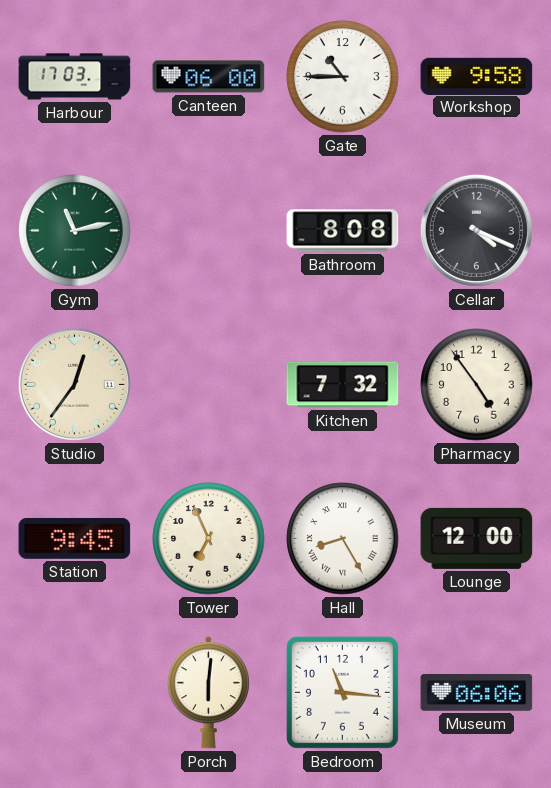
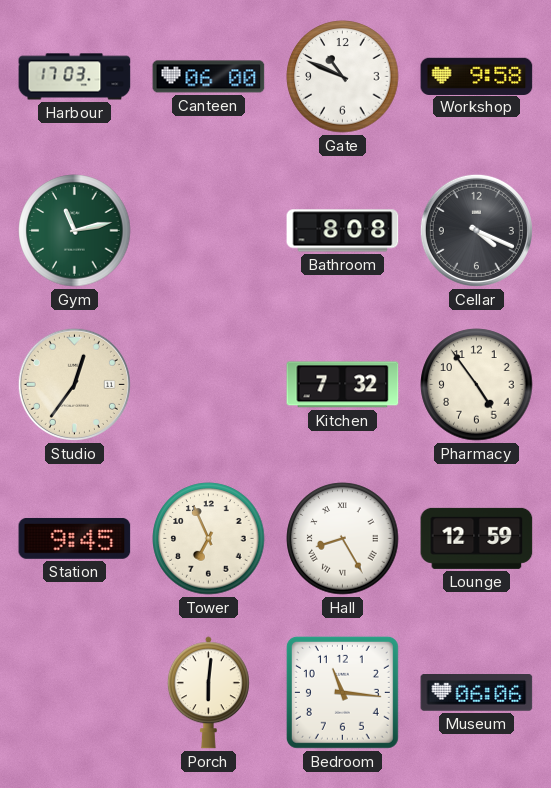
Gate: 10:45 -> 10:49
Lounge: 12:00 -> 12:59
